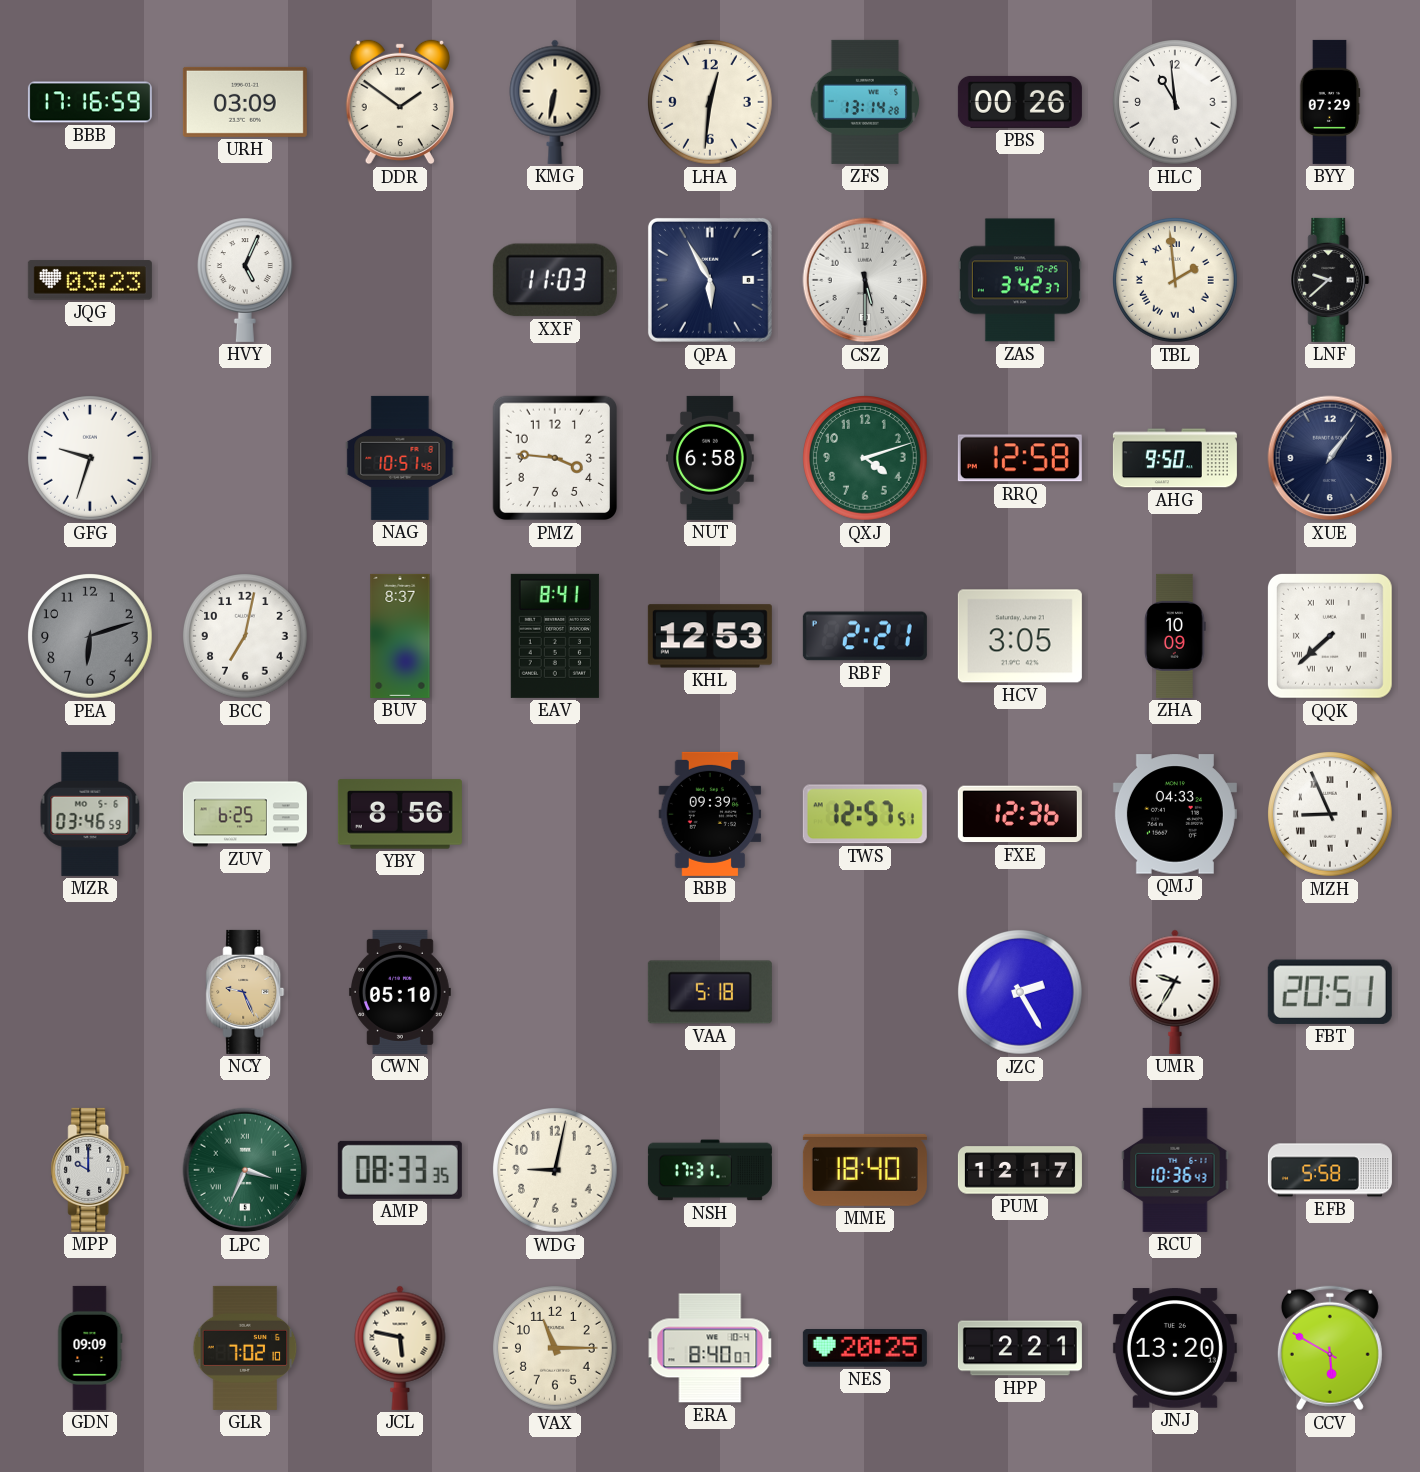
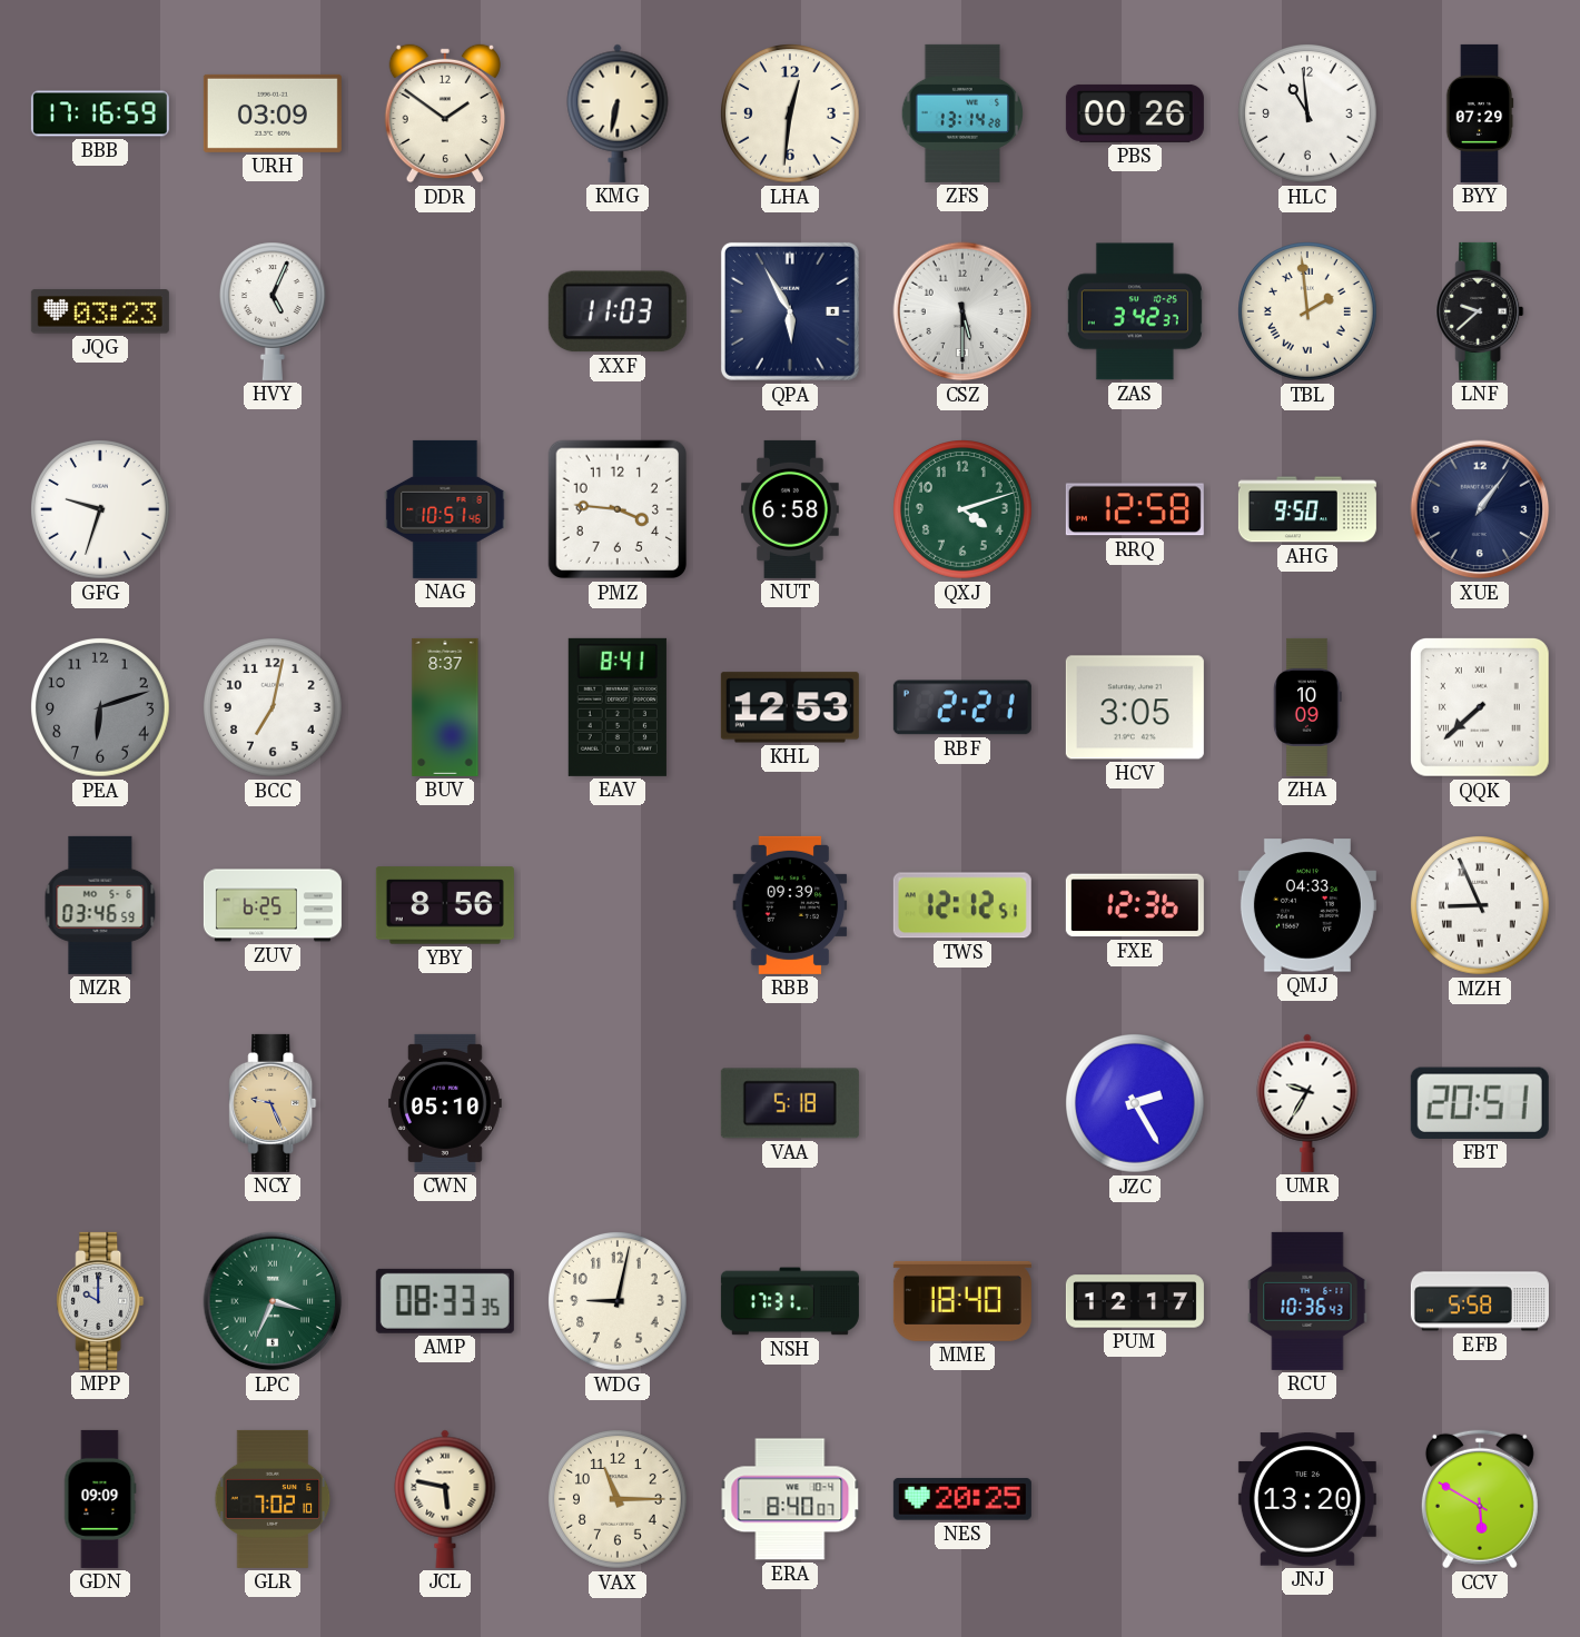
TWS: 12:57 -> 12:12
HPP: 2:21 -> none
